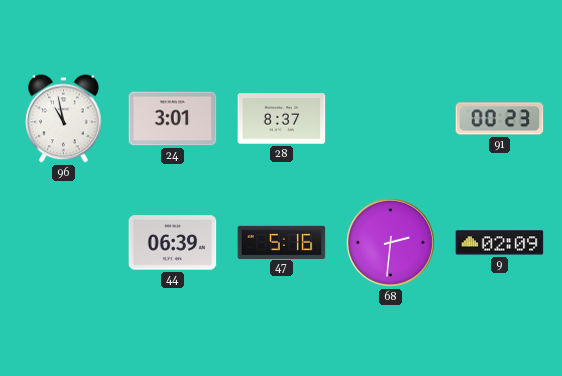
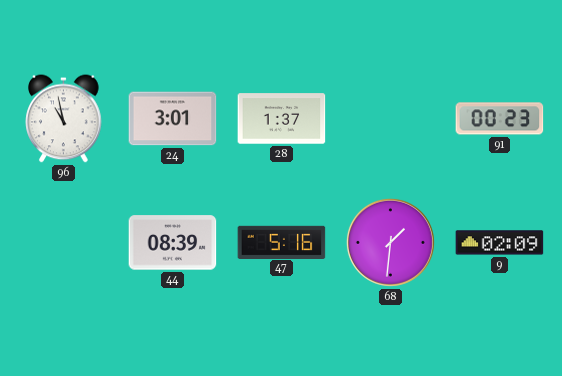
28: 8:37 -> 1:37
44: 06:39 -> 08:39
68: 2:31 -> 1:31
